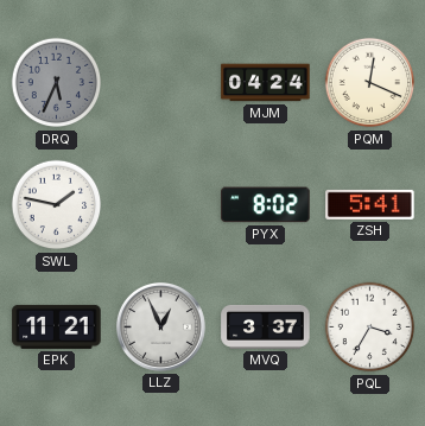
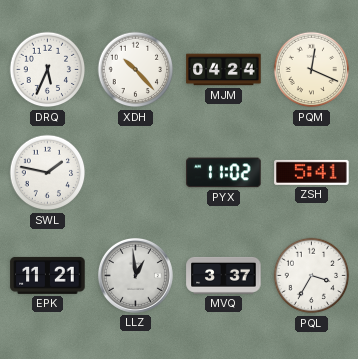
DRQ dial: grey -> white
XDH: none -> 10:23
PYX: 8:02 -> 11:02
LLZ: 12:56 -> 12:59
